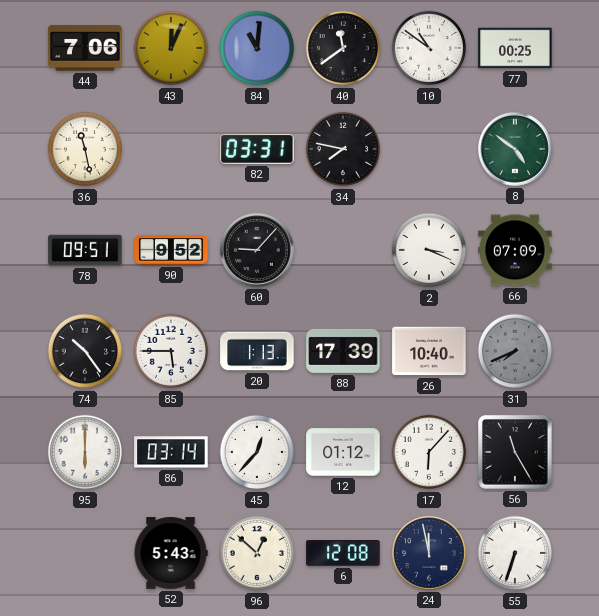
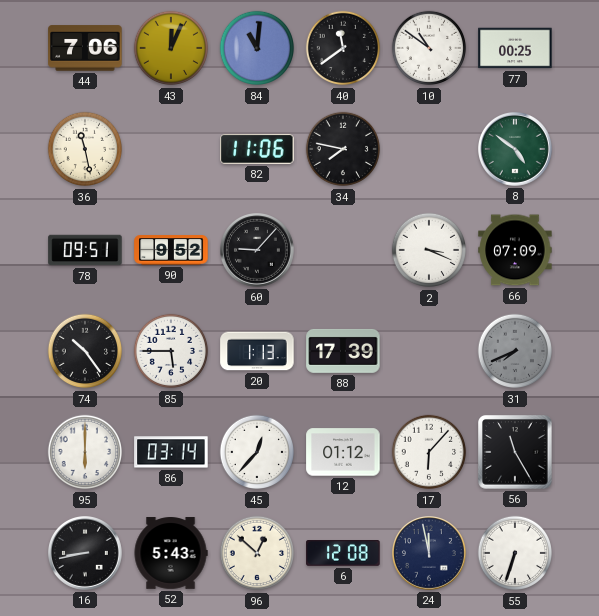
82: 03:31 -> 11:06
26: 10:40 -> none
16: none -> 8:43
